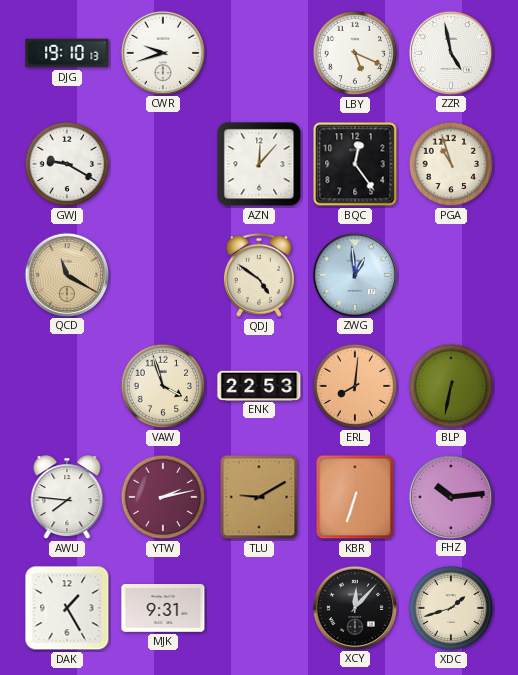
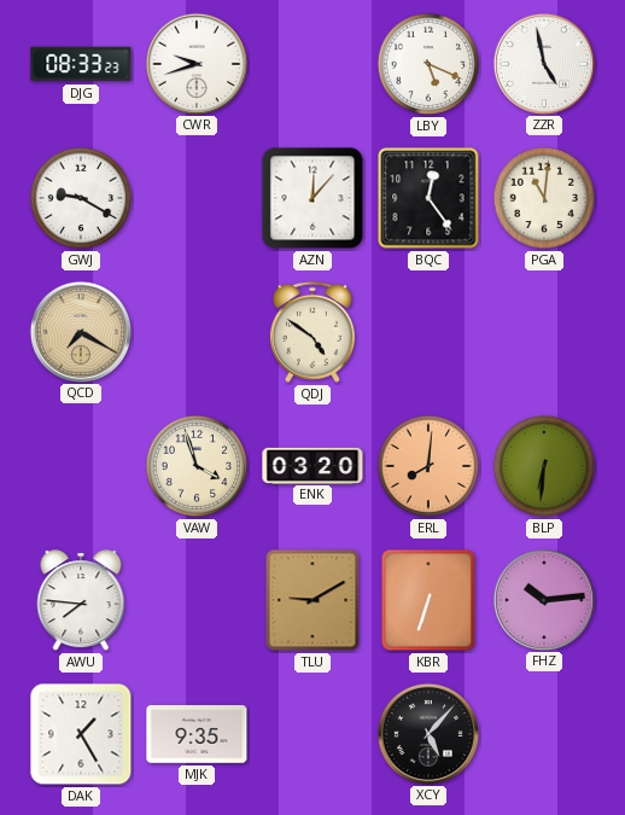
DJG: 19:10 -> 08:33
PGA: 10:57 -> 11:01
QCD: 11:20 -> 7:20
ZWG: 12:59 -> none
ENK: 22:53 -> 03:20
BLP: 6:32 -> 6:31
YTW: 2:13 -> none
MJK: 9:31 -> 9:35
XCY: 12:07 -> 5:07
XDC: 1:42 -> none
